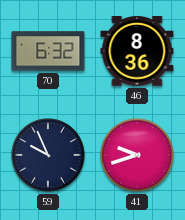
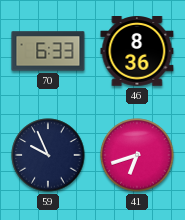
70: 6:32 -> 6:33
41: 9:42 -> 6:42
